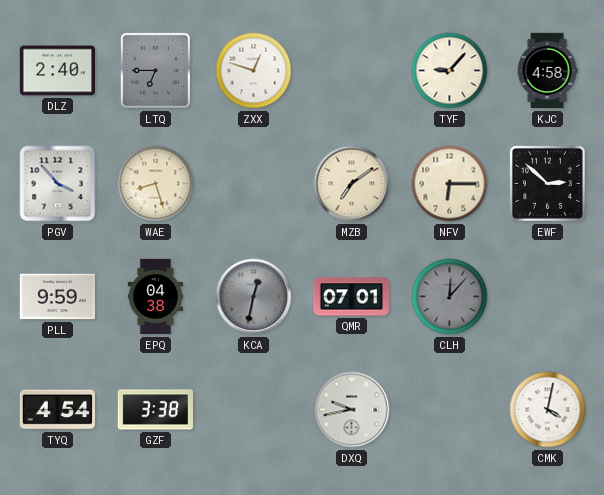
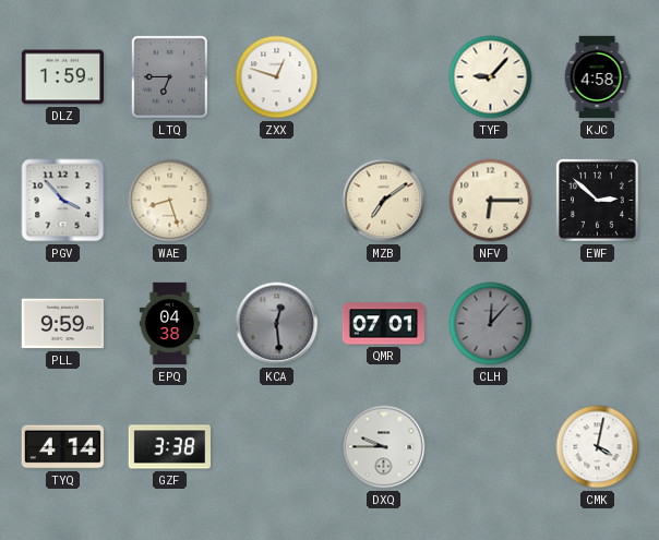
DLZ: 2:40 -> 1:59
KCA: 12:32 -> 12:29
TYQ: 4:54 -> 4:14
DXQ: 9:43 -> 9:45
